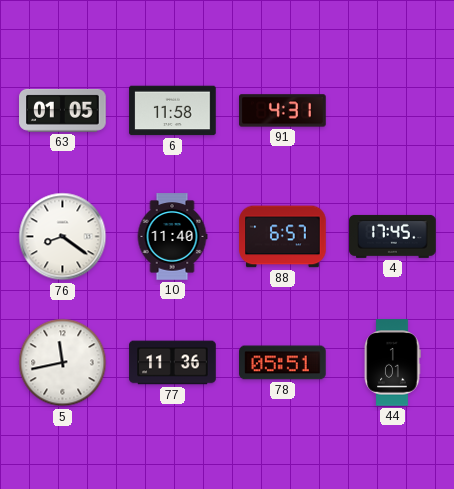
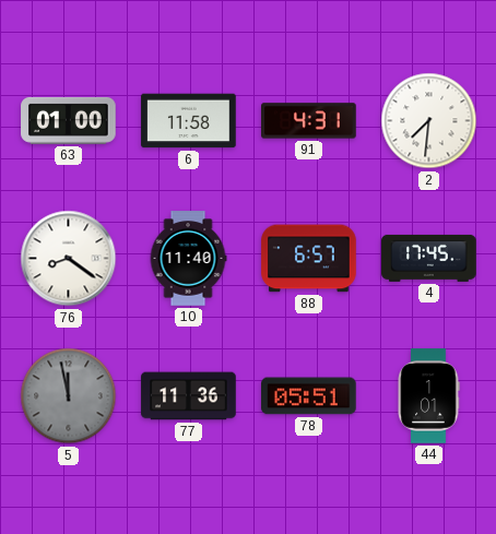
63: 01:05 -> 01:00
2: none -> 7:31
5: 11:43 -> 11:58
5 dial: white -> grey
